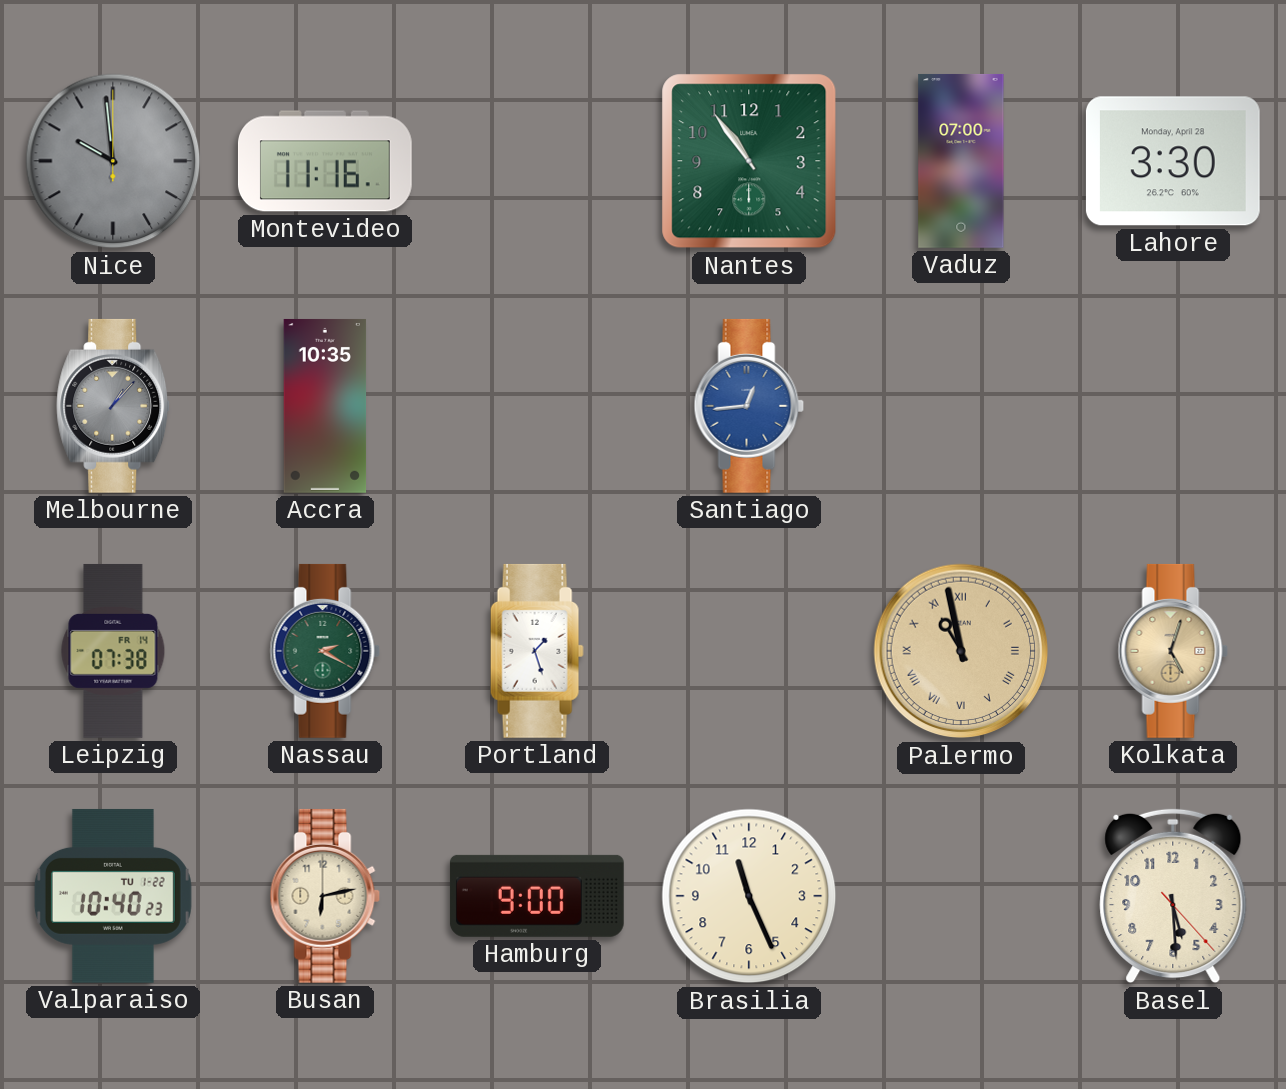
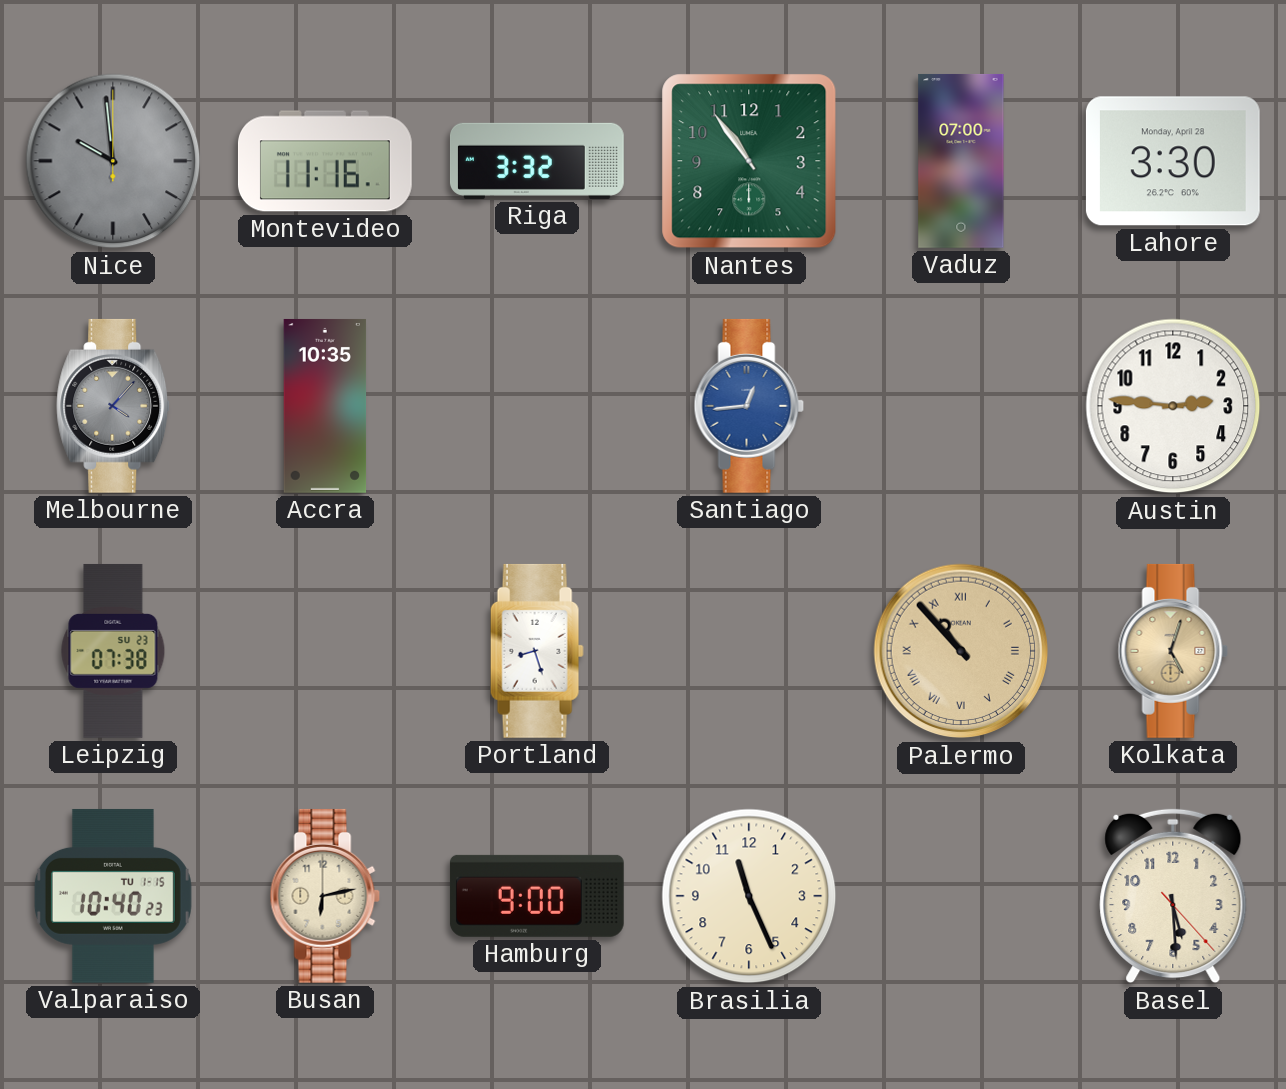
Riga: none -> 3:32
Melbourne: 1:07 -> 4:07
Austin: none -> 2:46
Leipzig date: FR 14 -> SU 23
Nassau: 2:20 -> none
Portland: 1:27 -> 8:27
Palermo: 10:58 -> 10:53
Valparaiso date: TU 1-22 -> TU 1-15
